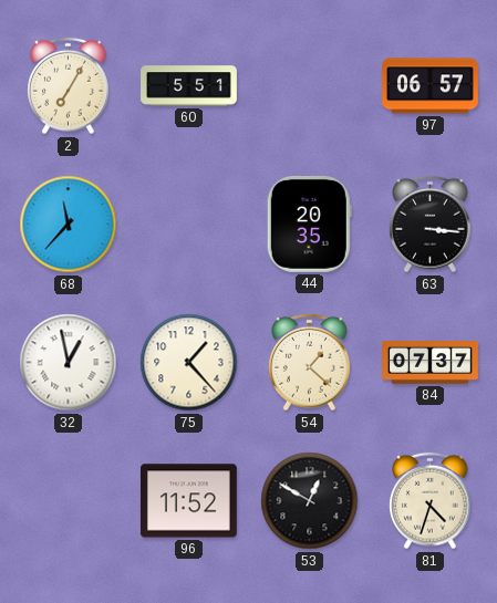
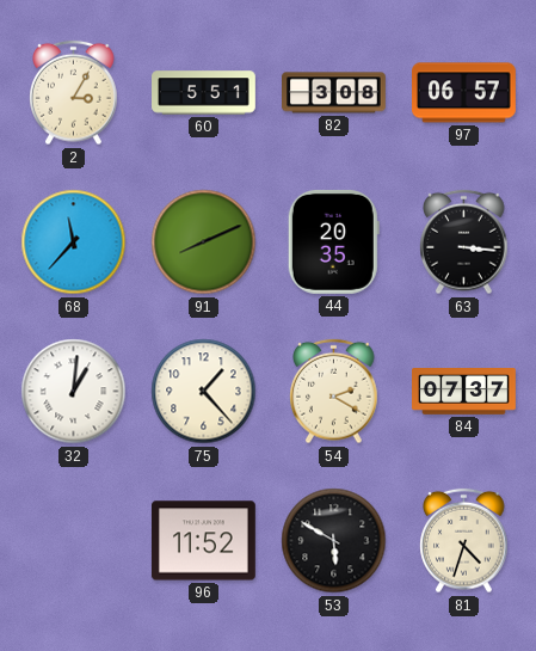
2: 7:05 -> 3:05
82: none -> 3:08
91: none -> 8:11
32: 12:58 -> 1:01
54: 1:22 -> 2:20
53: 12:50 -> 5:50
